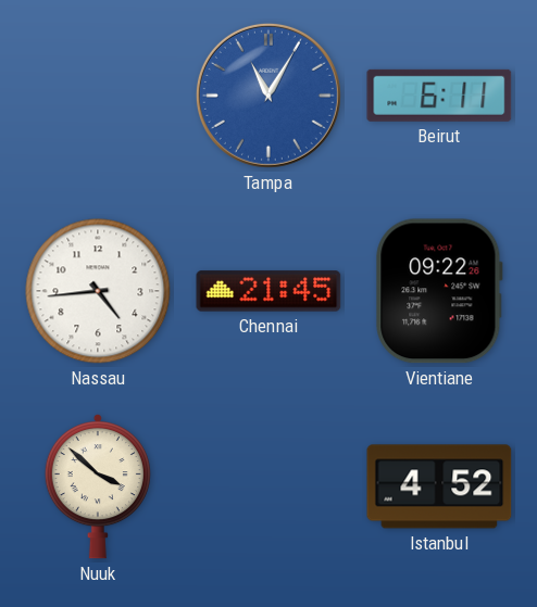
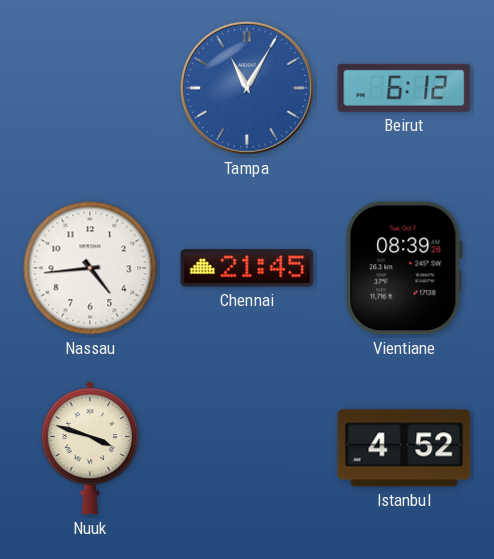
Beirut: 6:11 -> 6:12
Vientiane: 09:22 -> 08:39
Nuuk: 3:52 -> 3:48
